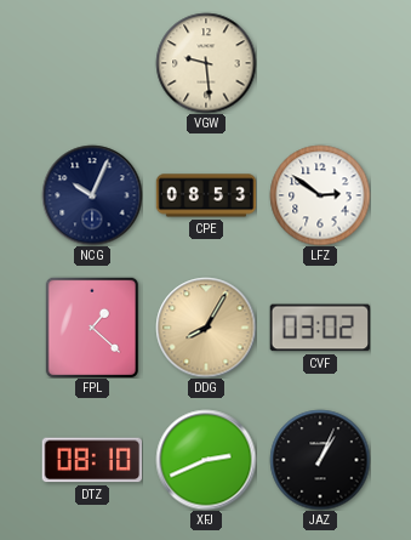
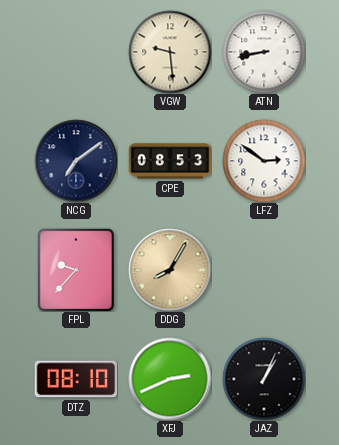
ATN: none -> 8:43
NCG: 10:04 -> 7:09
FPL: 1:22 -> 9:37
CVF: 03:02 -> none
